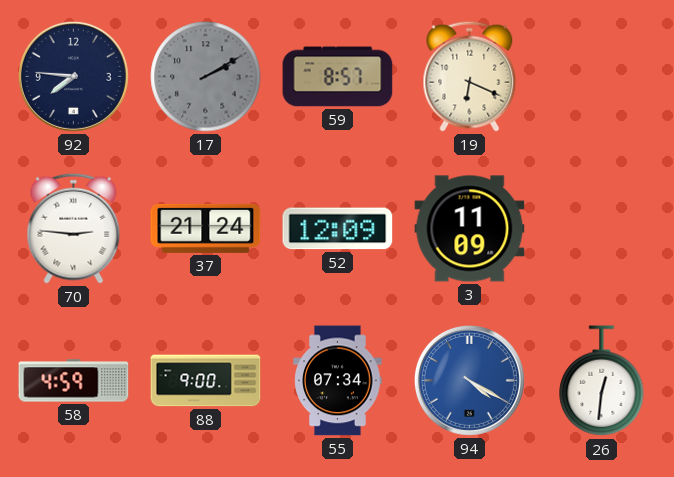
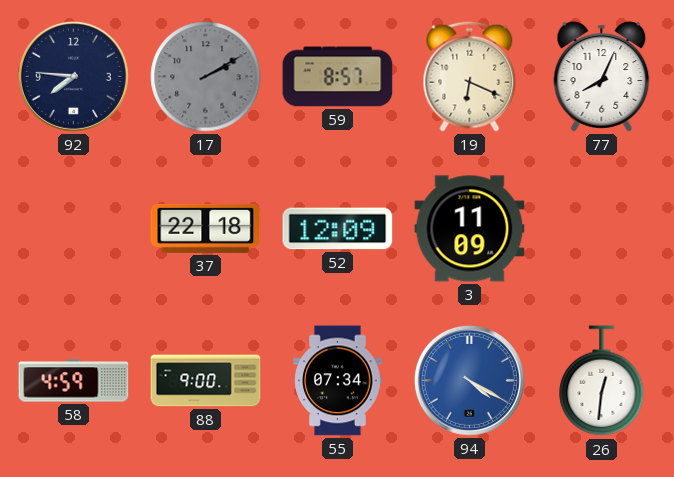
77: none -> 8:04
70: 2:46 -> none
37: 21:24 -> 22:18
